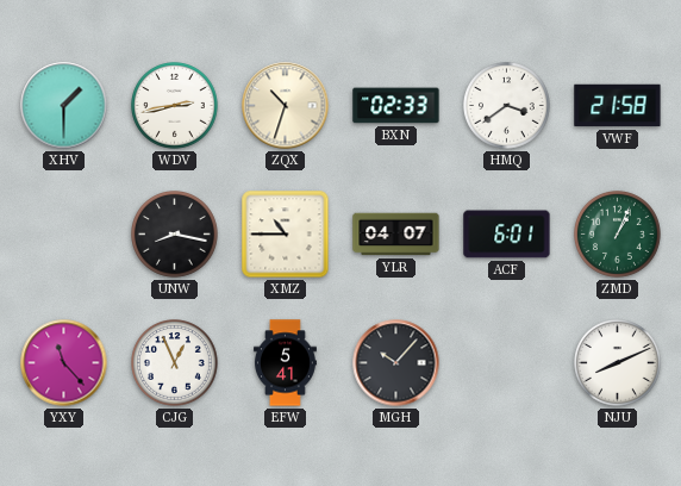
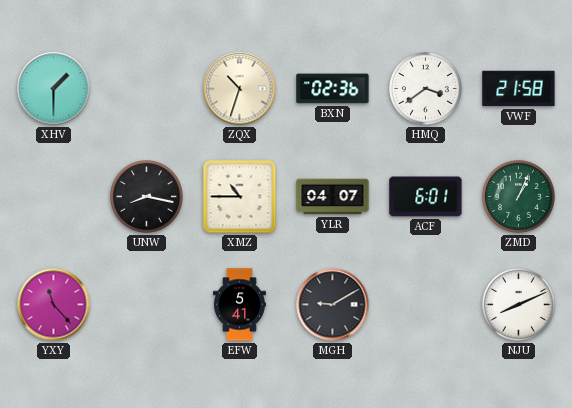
WDV: 2:43 -> none
BXN: 02:33 -> 02:36
CJG: 12:56 -> none
MGH: 10:07 -> 9:10
